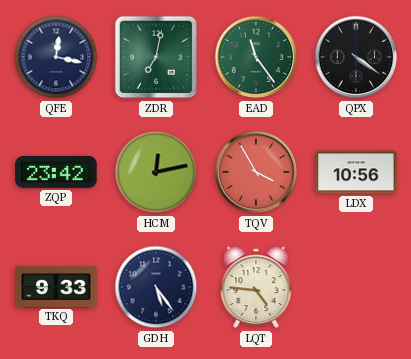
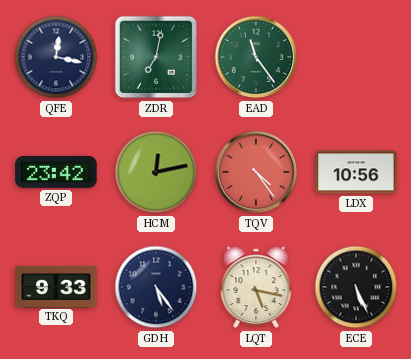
QPX: 4:21 -> none
TQV: 3:55 -> 4:24
LQT: 4:46 -> 5:17
ECE: none -> 5:26
